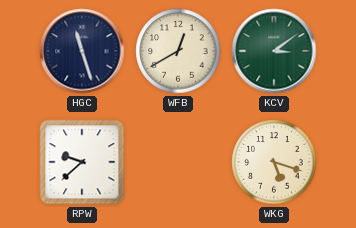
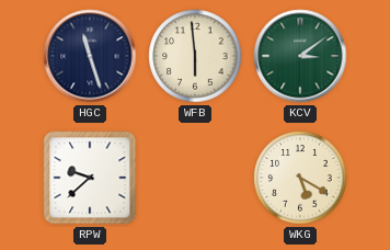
WFB: 12:40 -> 5:59
WKG: 5:18 -> 5:20
